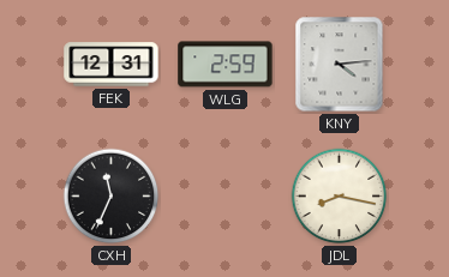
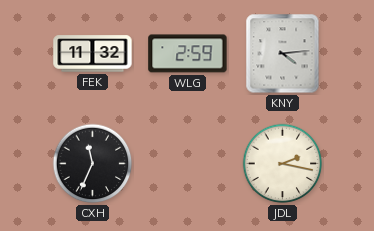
FEK: 12:31 -> 11:32
JDL: 8:17 -> 2:17
